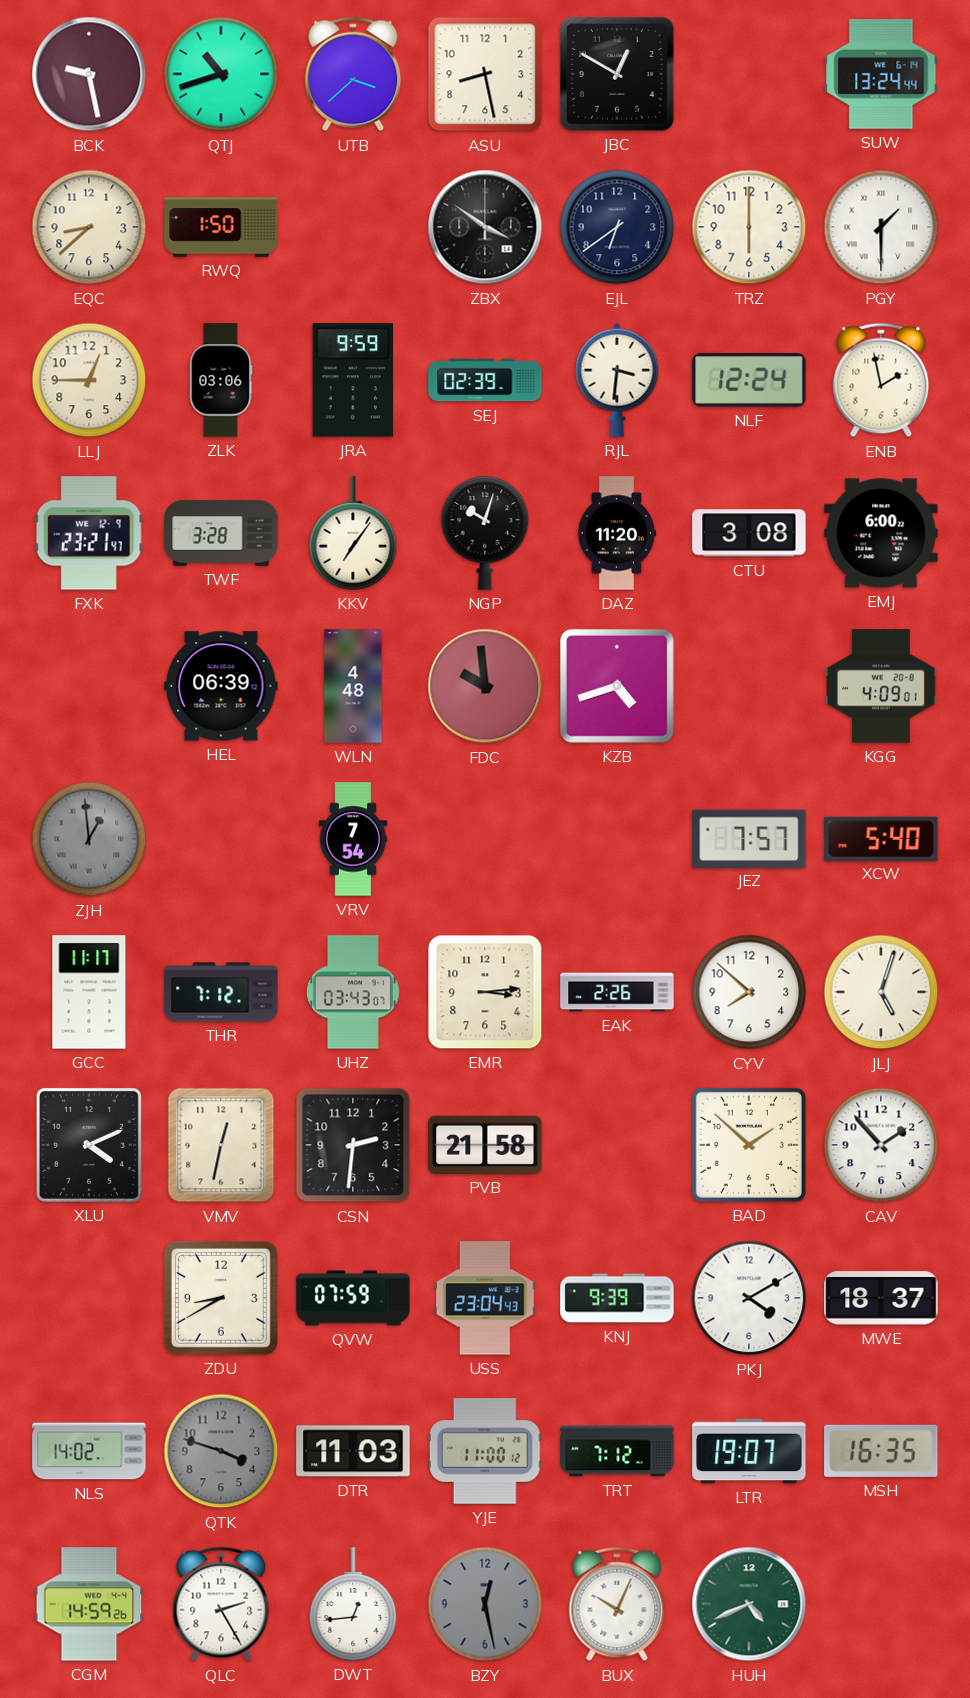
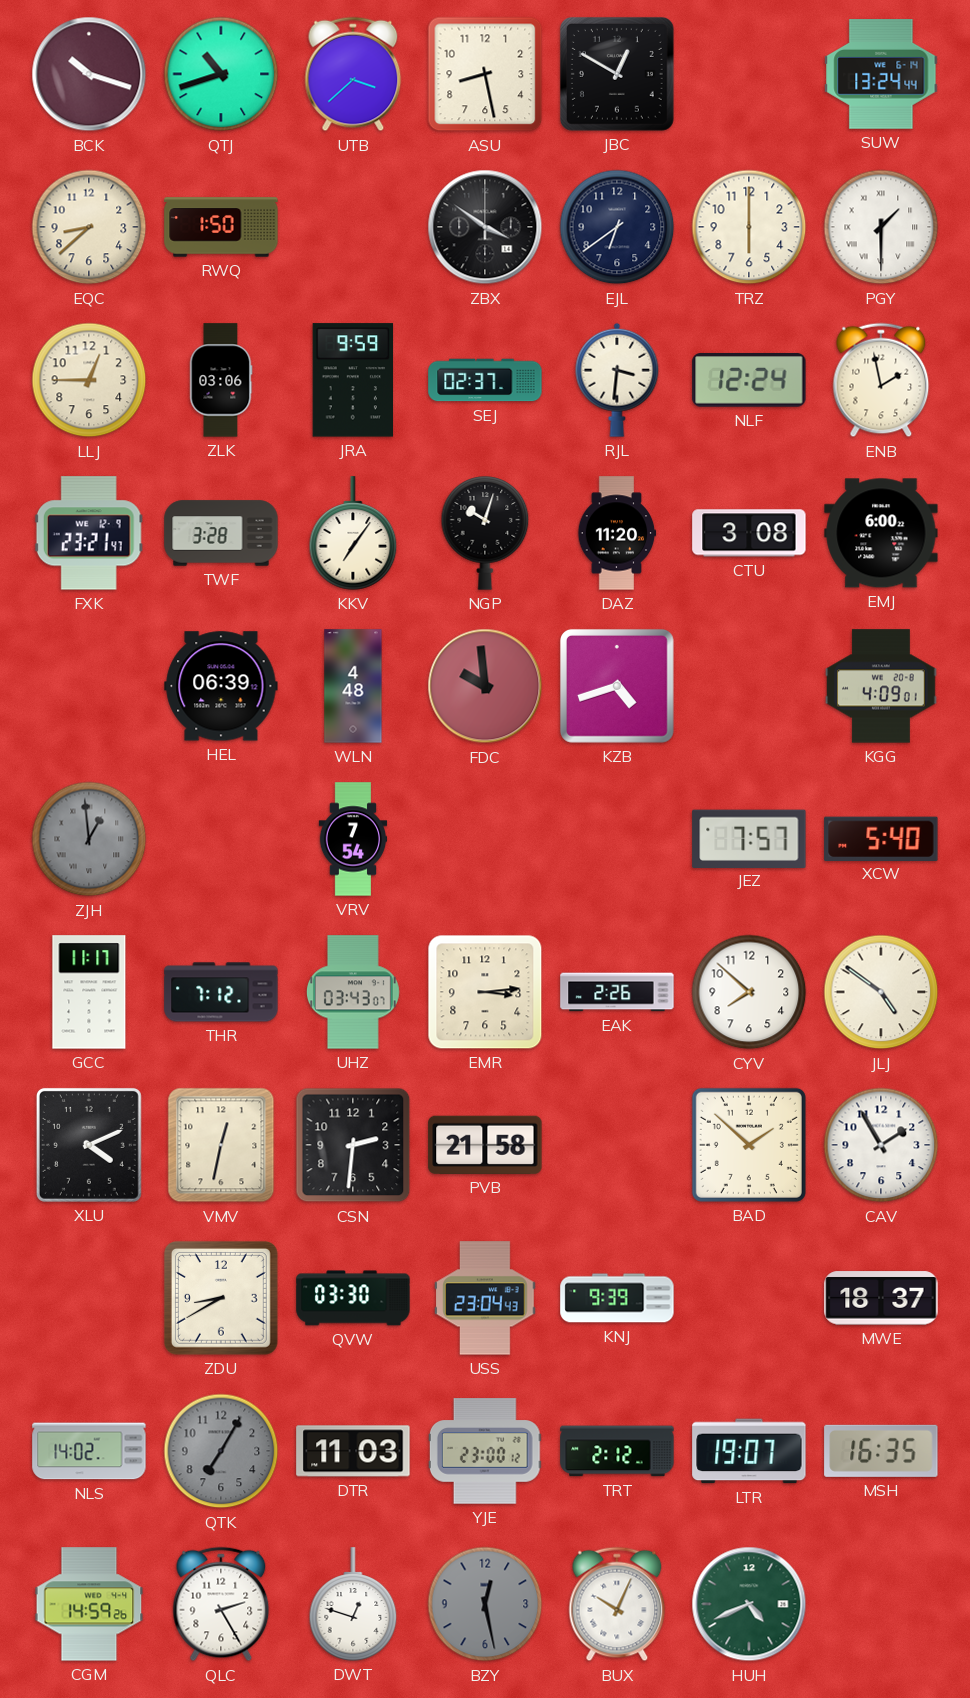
BCK: 9:28 -> 10:18
SEJ: 02:39 -> 02:37
JLJ: 5:03 -> 4:51
CAV: 1:53 -> 1:55
QVW: 07:59 -> 03:30
PKJ: 4:10 -> none
QTK: 3:48 -> 7:05
YJE: 11:00 -> 23:00
TRT: 7:12 -> 2:12
DWT: 12:44 -> 12:48
